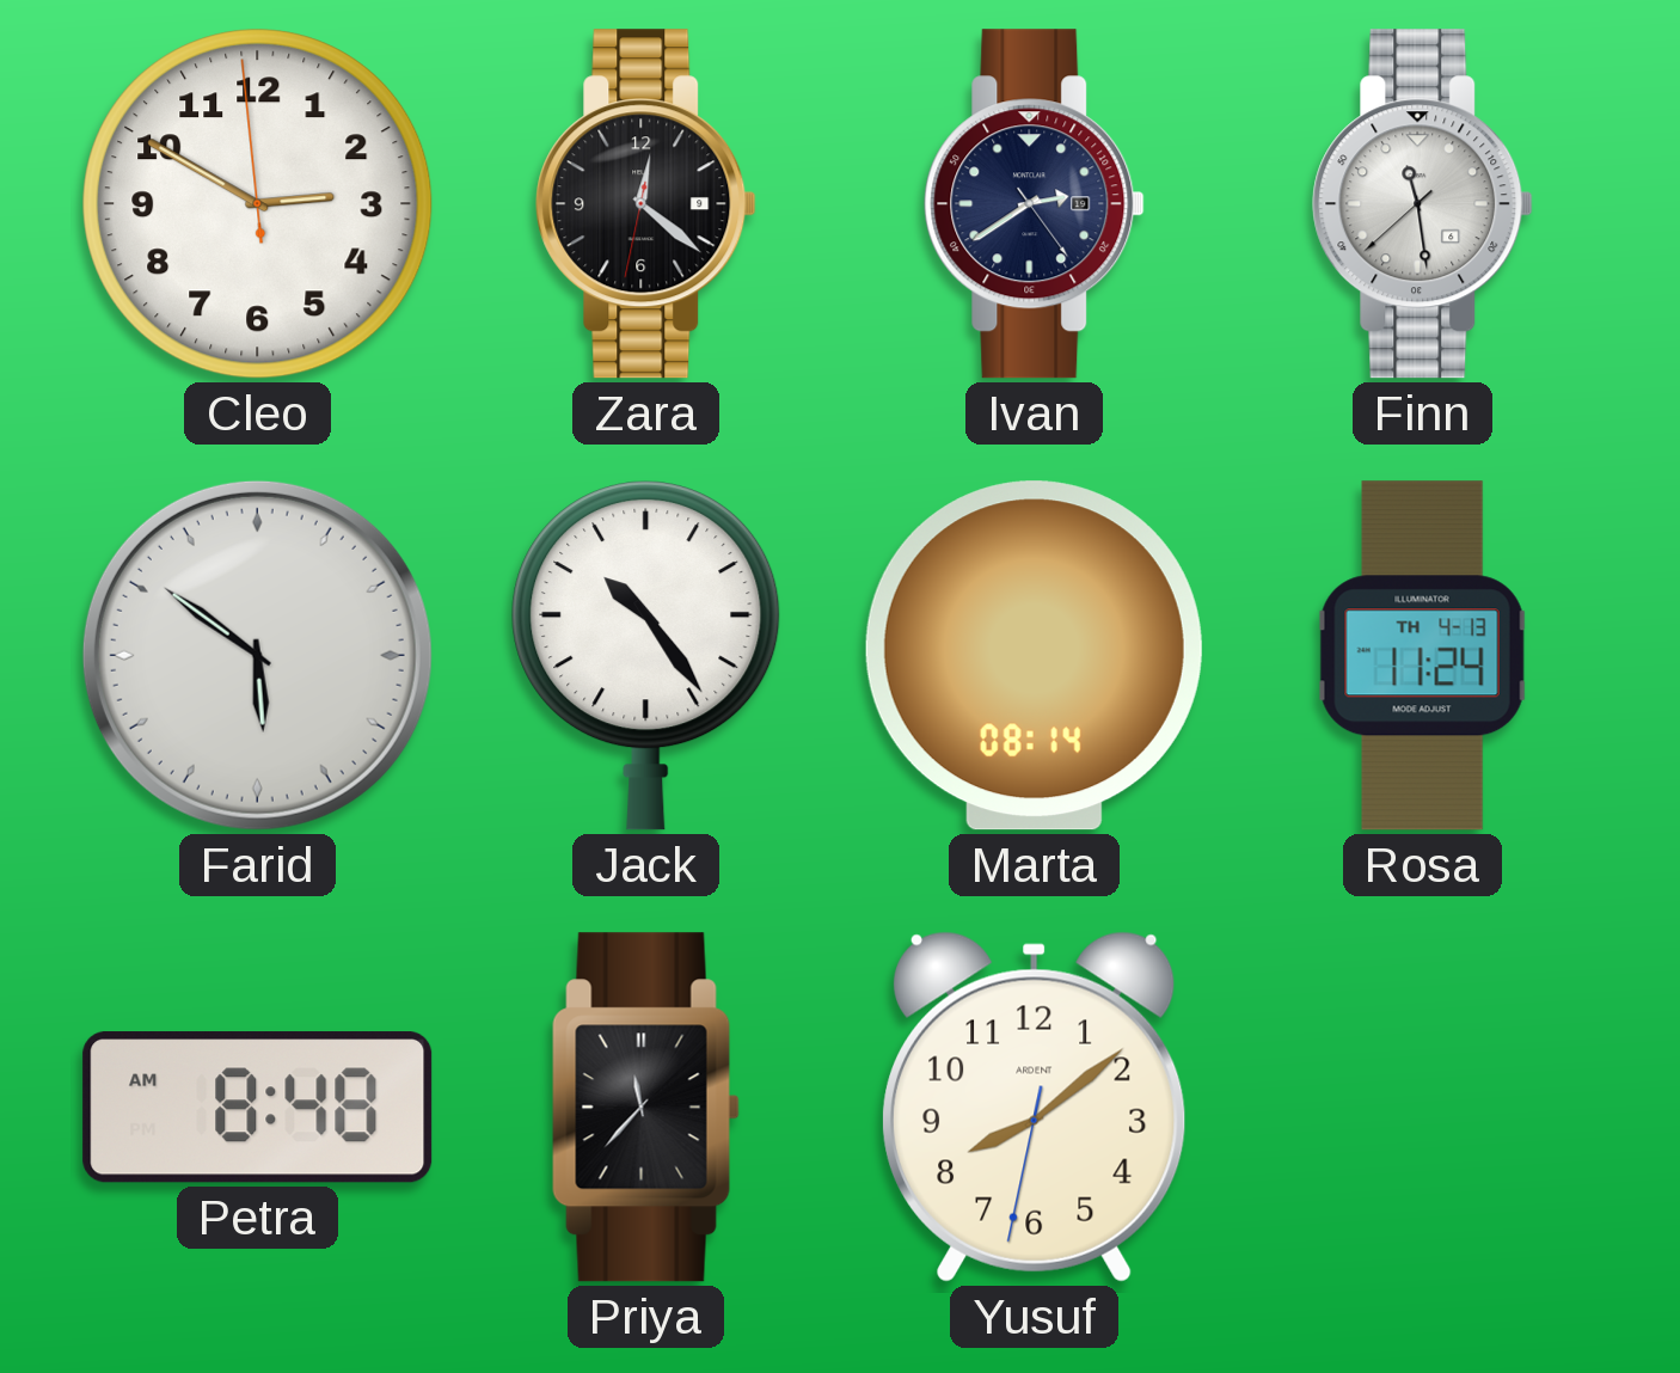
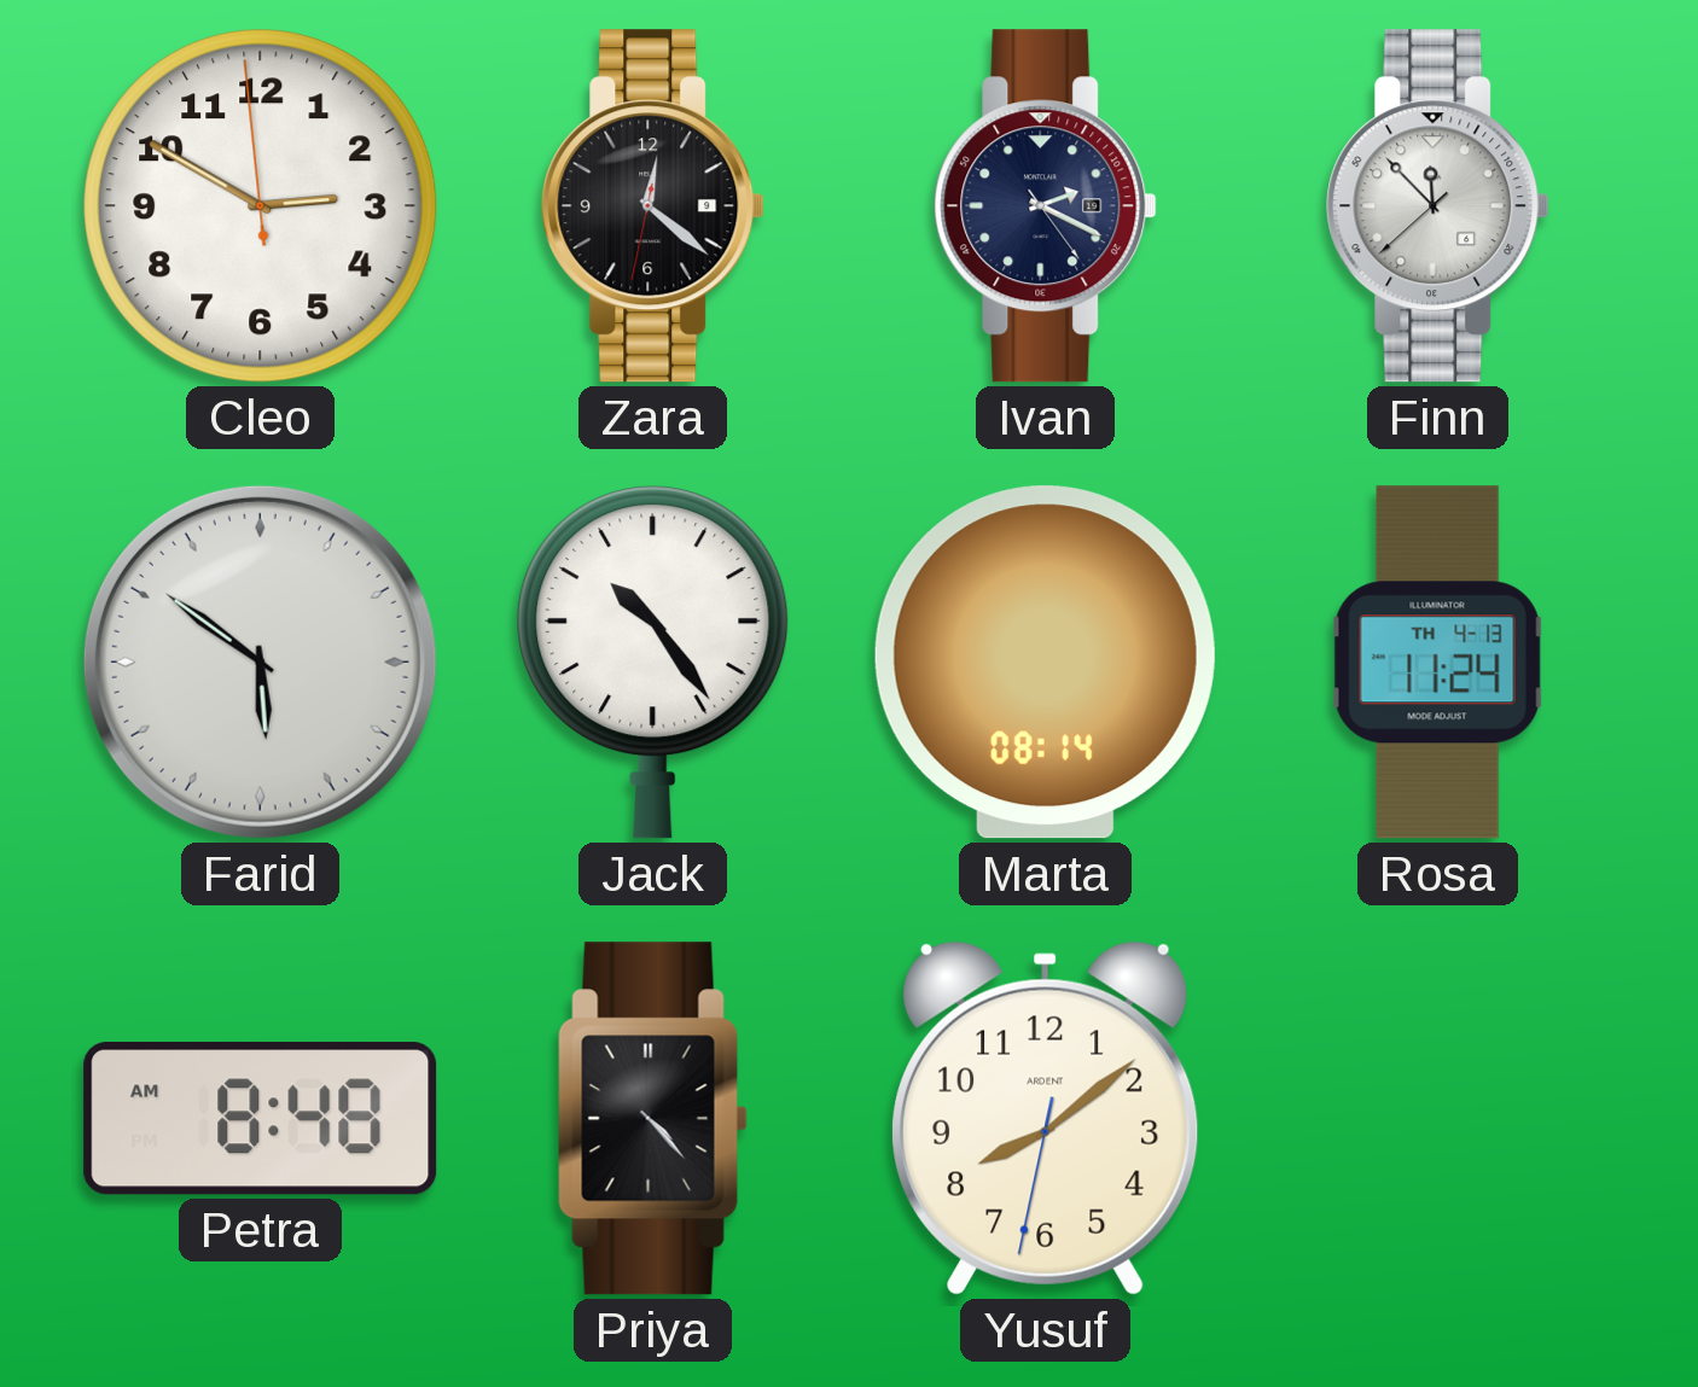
Ivan: 2:39 -> 2:19
Finn: 11:28 -> 11:52
Priya: 11:37 -> 4:23
